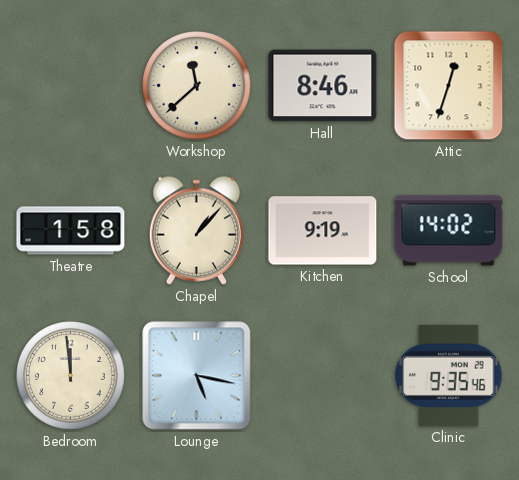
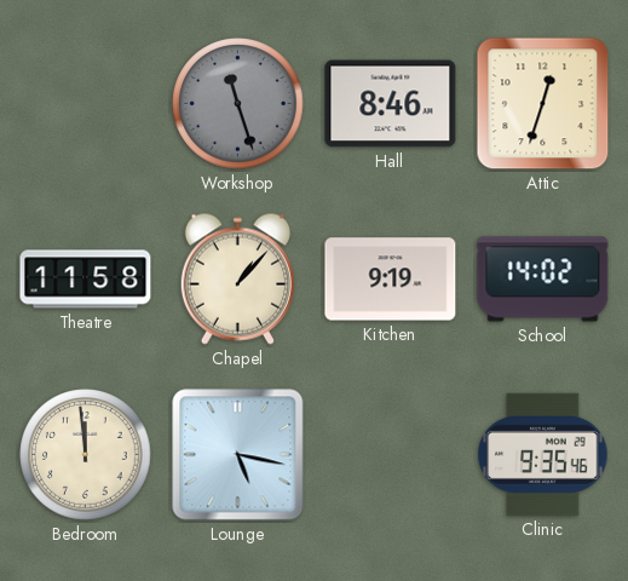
Workshop: 11:38 -> 11:27
Workshop dial: cream -> grey
Theatre: 1:58 -> 11:58
